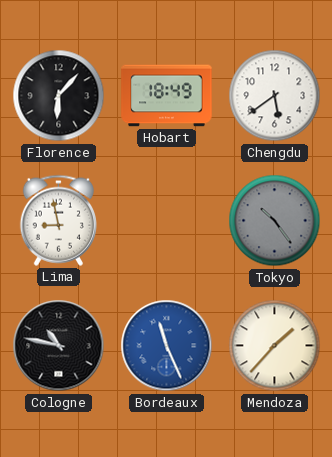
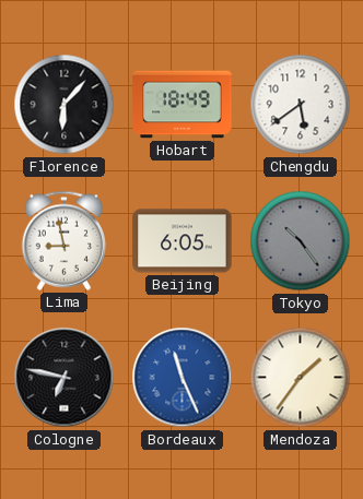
Beijing: none -> 6:05
Cologne: 10:47 -> 6:47
Mendoza: 1:37 -> 1:36
